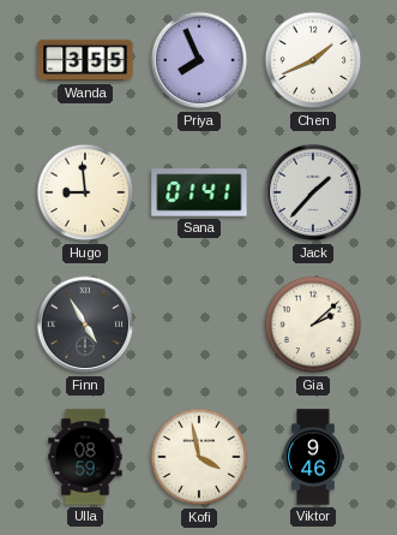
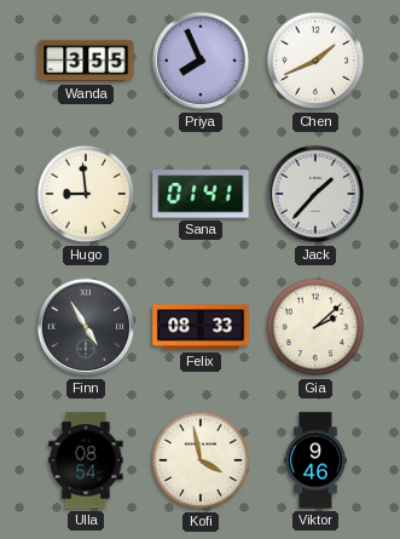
Felix: none -> 08:33
Ulla: 08:59 -> 08:54
